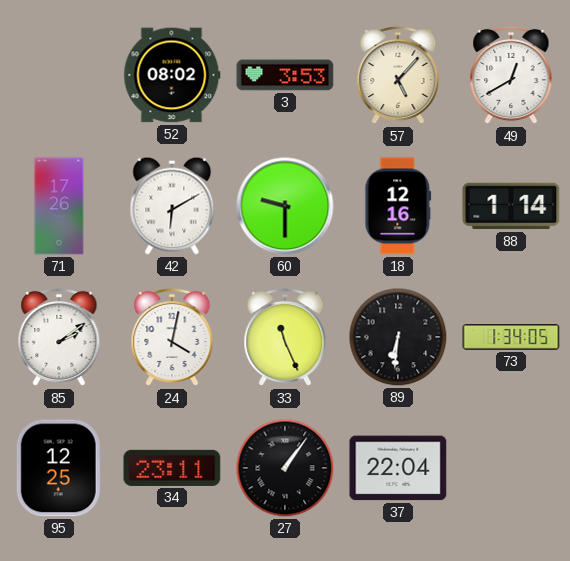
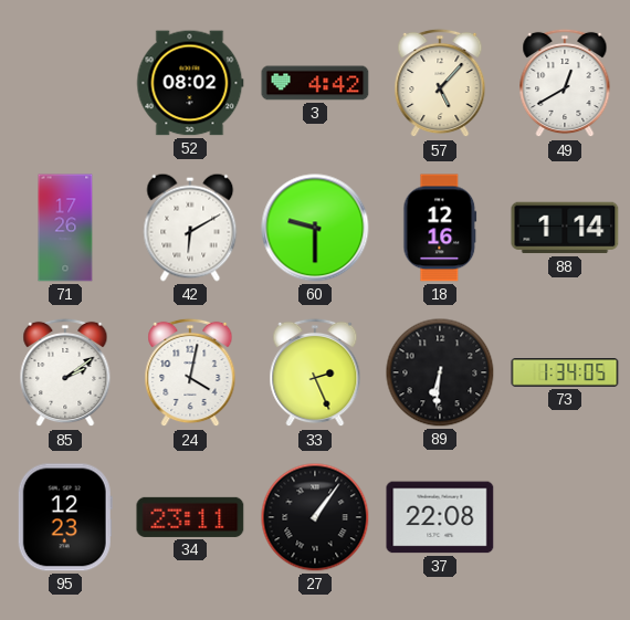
3: 3:53 -> 4:42
33: 11:26 -> 2:26
95: 12:25 -> 12:23
37: 22:04 -> 22:08
